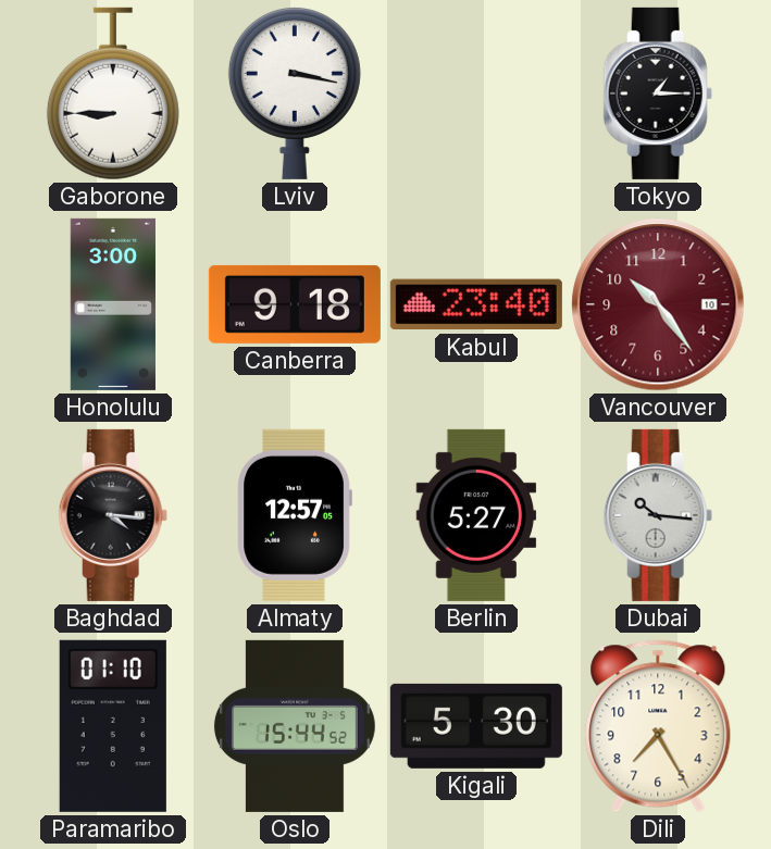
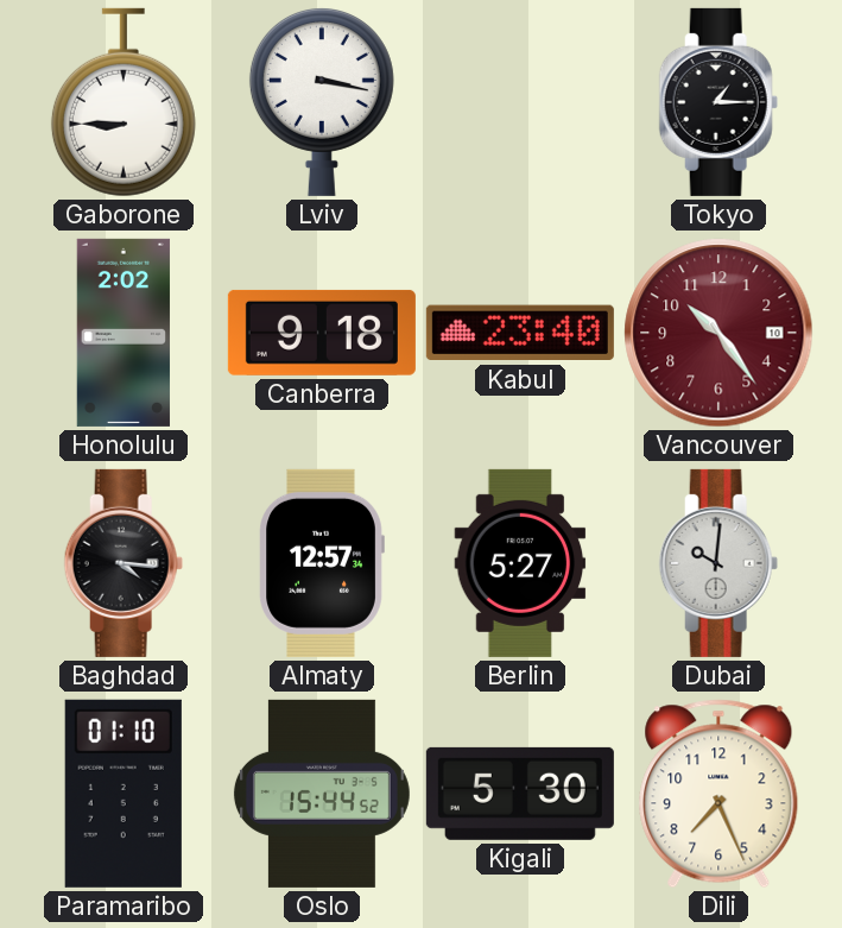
Honolulu: 3:00 -> 2:02
Almaty: 12:57:05 -> 12:57:34
Dubai: 10:16 -> 10:01
Dili: 7:25 -> 7:26
